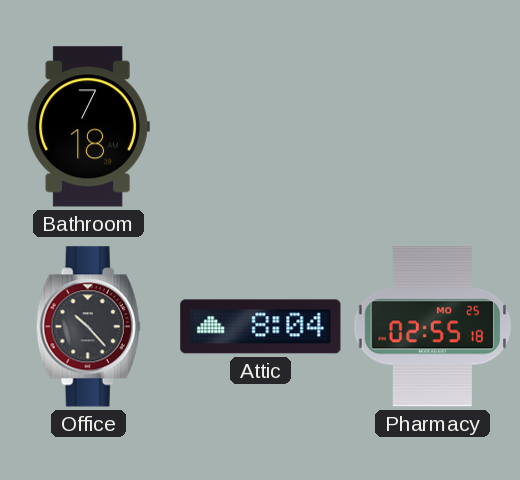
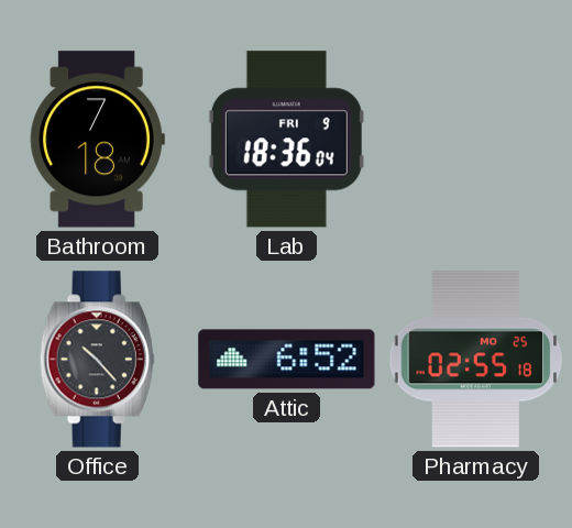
Lab: none -> 18:36
Attic: 8:04 -> 6:52
